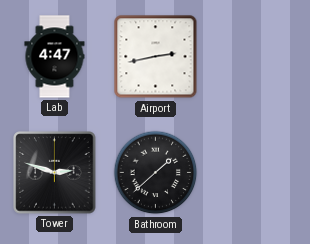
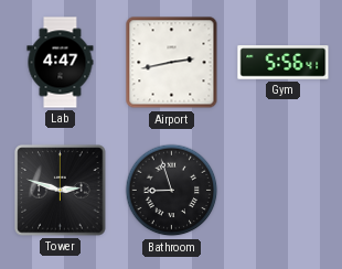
Gym: none -> 5:56
Bathroom: 1:38 -> 8:57
